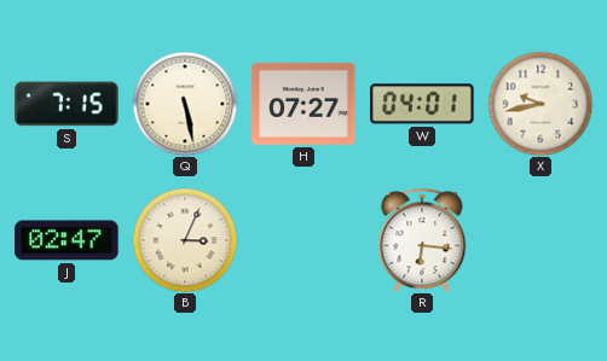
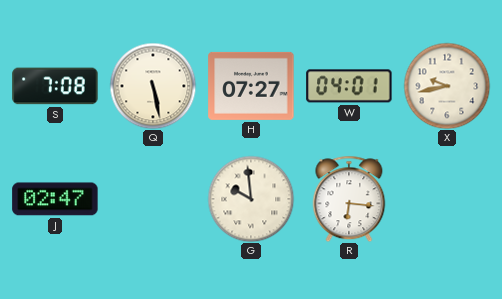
S: 7:15 -> 7:08
B: 3:04 -> none
G: none -> 9:59
